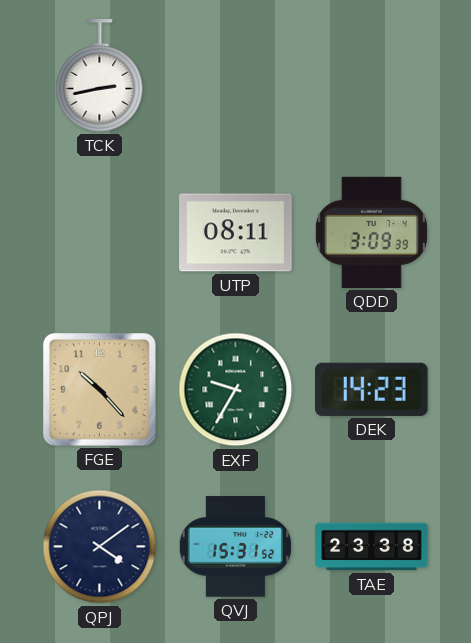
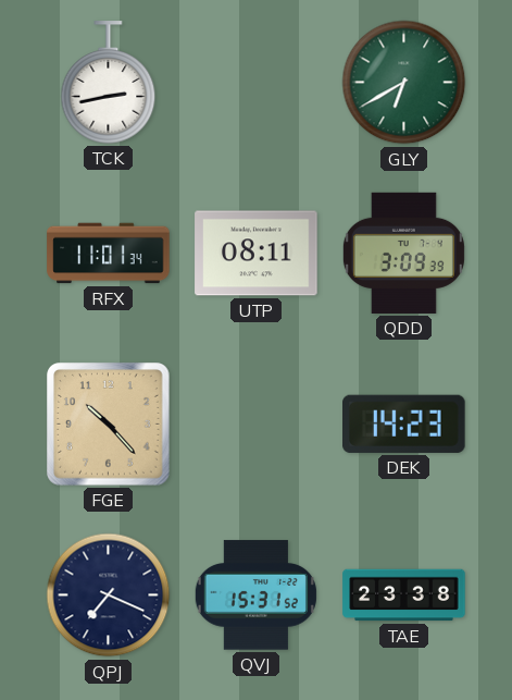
GLY: none -> 6:40
RFX: none -> 11:01
EXF: 9:35 -> none
QPJ: 4:09 -> 7:19
